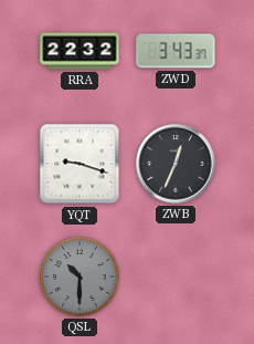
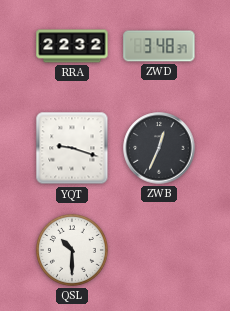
ZWD: 3:43 -> 3:48
QSL dial: grey -> white
